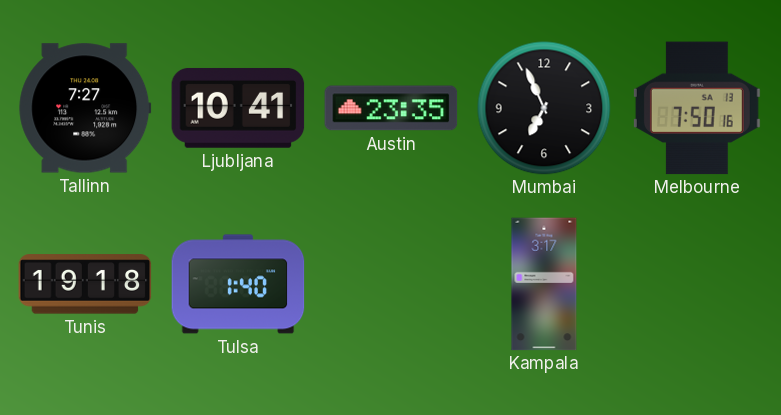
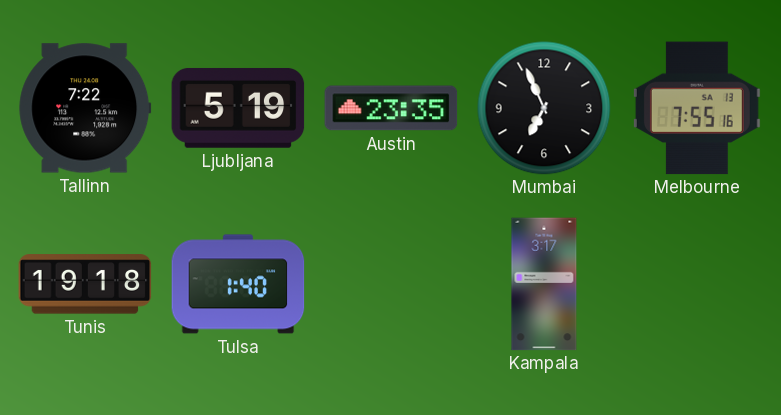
Tallinn: 7:27 -> 7:22
Ljubljana: 10:41 -> 5:19
Melbourne: 7:50 -> 7:55
